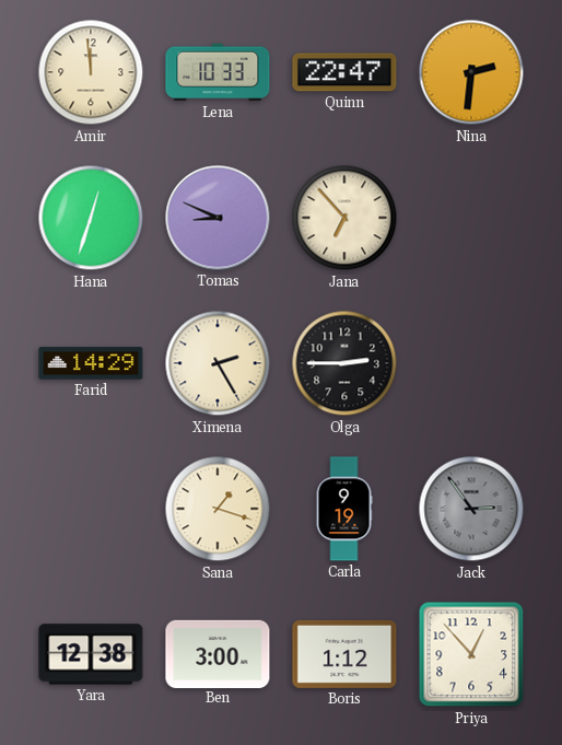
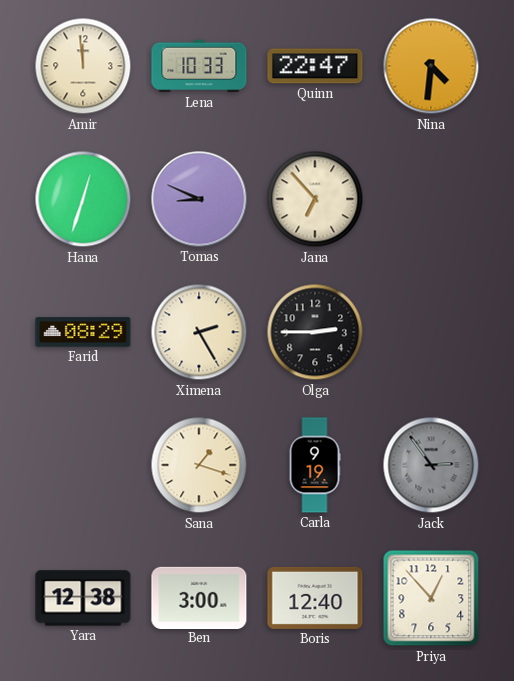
Nina: 2:31 -> 4:31
Farid: 14:29 -> 08:29
Boris: 1:12 -> 12:40
